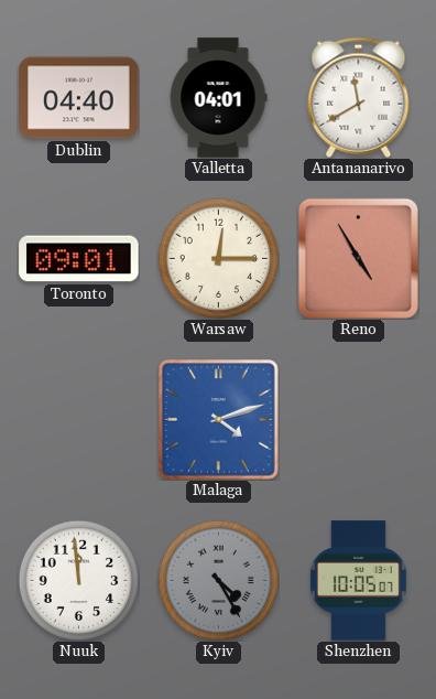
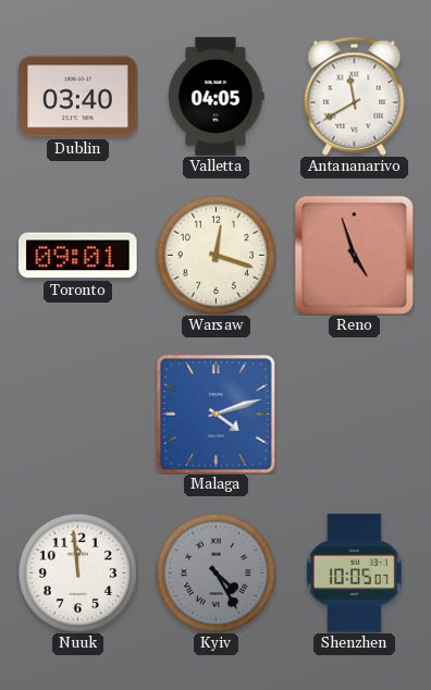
Dublin: 04:40 -> 03:40
Valletta: 04:01 -> 04:05
Warsaw: 12:15 -> 12:18
Reno: 4:55 -> 4:57
